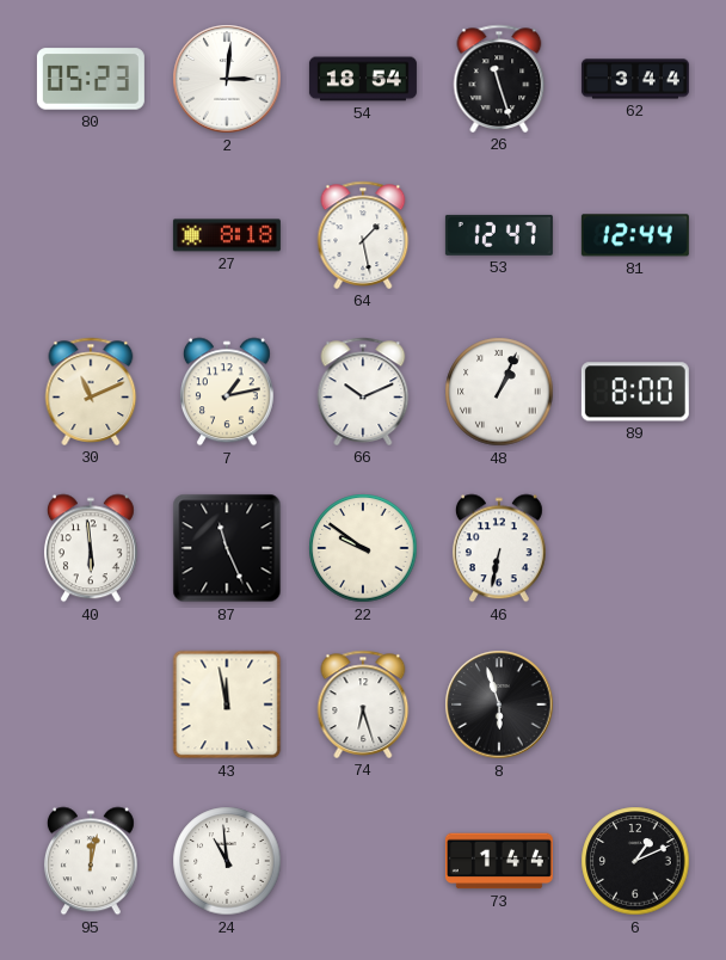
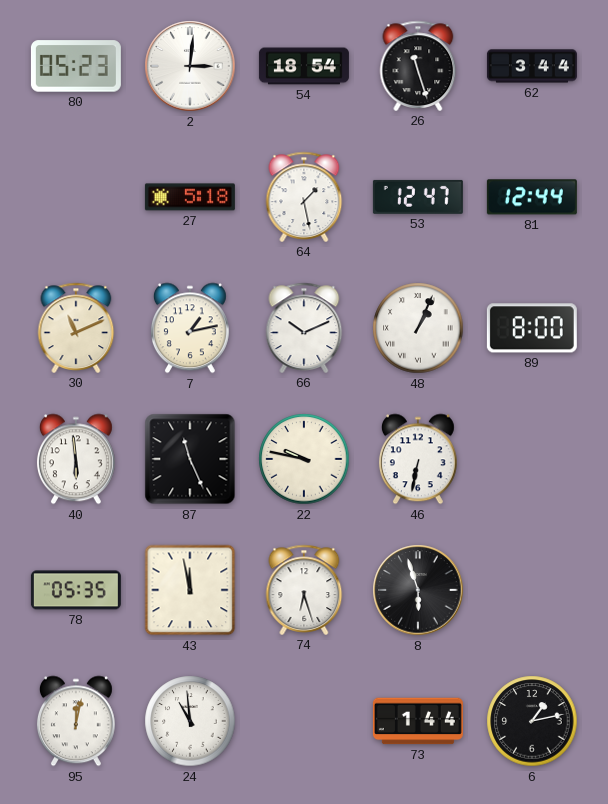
27: 8:18 -> 5:18
22: 9:51 -> 9:47
78: none -> 05:35
6: 1:11 -> 1:13
